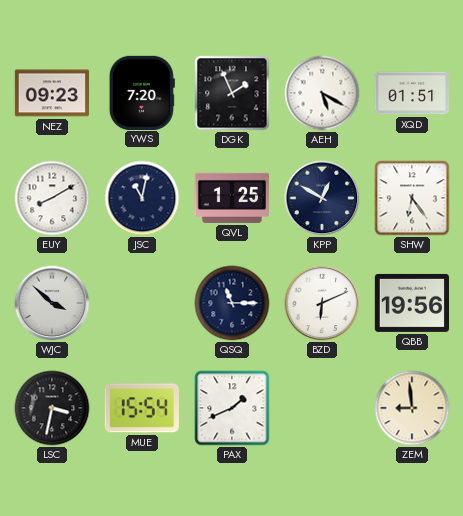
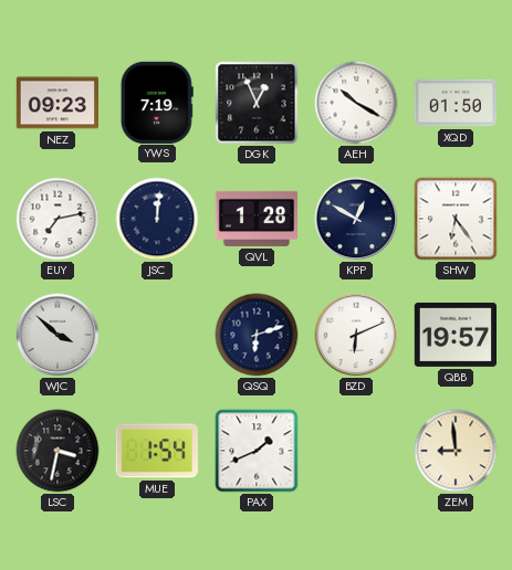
YWS: 7:20 -> 7:19
DGK: 1:56 -> 12:56
AEH: 5:20 -> 10:20
XQD: 01:51 -> 01:50
EUY: 8:10 -> 7:13
JSC: 11:02 -> 12:01
QVL: 1:25 -> 1:28
QSQ: 11:15 -> 6:12
QBB: 19:56 -> 19:57
MUE: 15:54 -> 1:54
